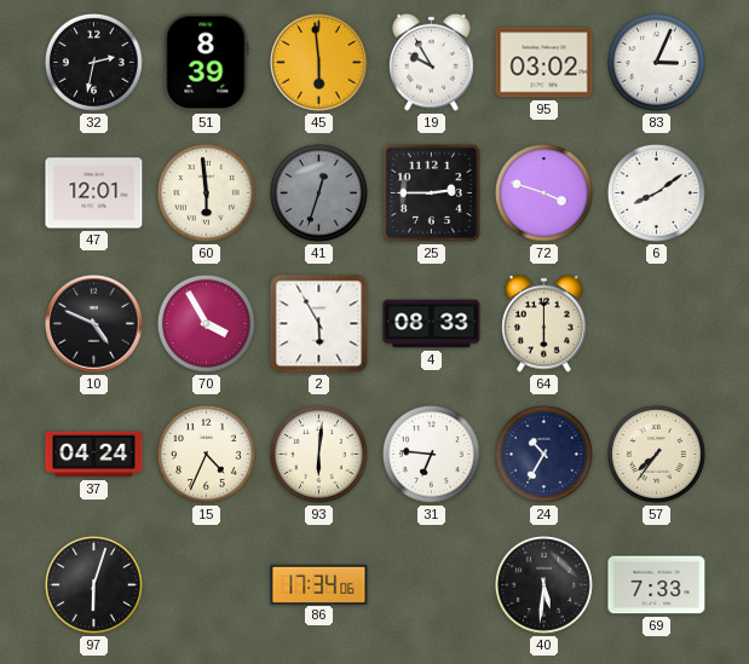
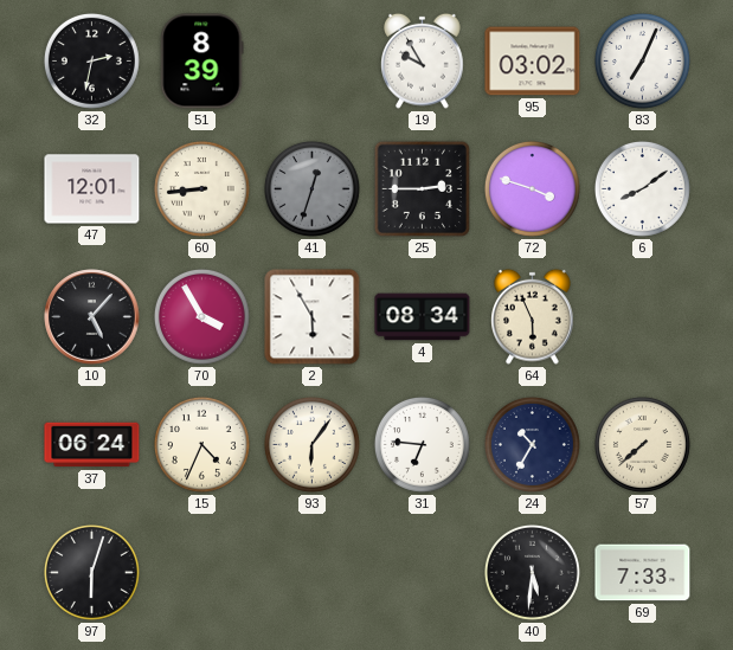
45: 5:59 -> none
83: 3:04 -> 7:04
60: 5:59 -> 8:44
10: 4:49 -> 5:07
4: 08:33 -> 08:34
64: 6:00 -> 5:56
37: 04:24 -> 06:24
93: 6:01 -> 6:06
57: 7:36 -> 7:38
86: 17:34 -> none
